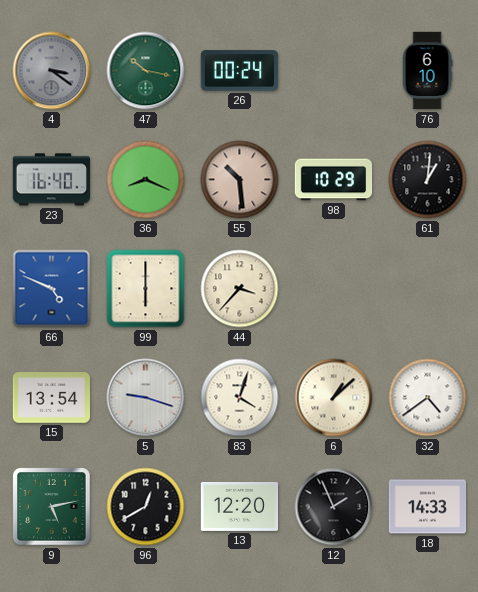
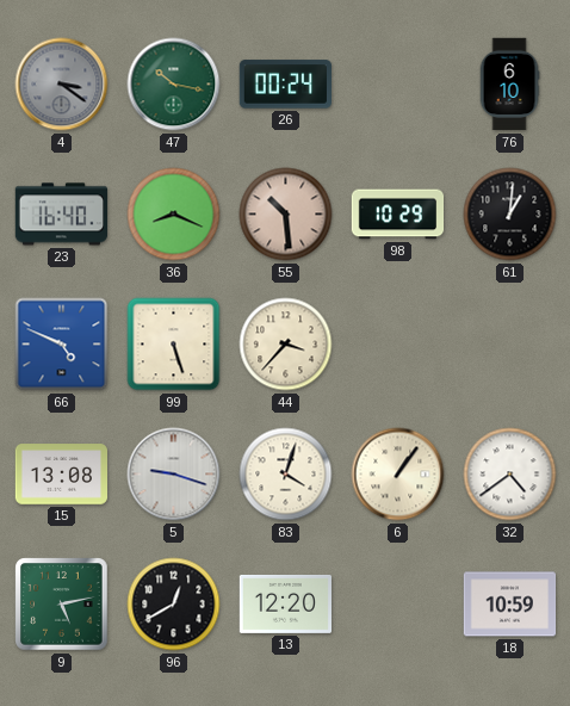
99: 6:00 -> 5:27
15: 13:54 -> 13:08
6: 1:08 -> 1:06
12: 1:56 -> none
18: 14:33 -> 10:59
